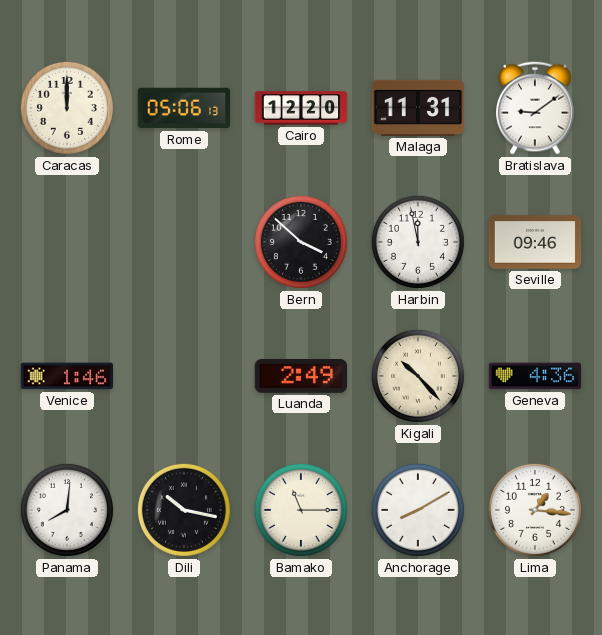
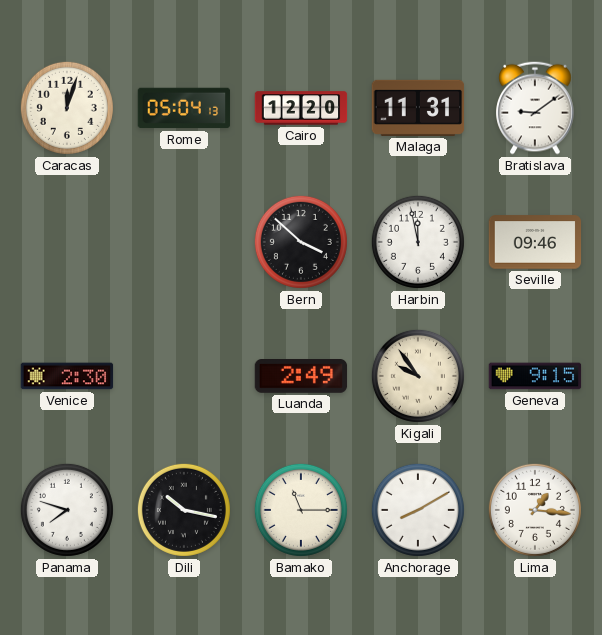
Caracas: 12:00 -> 12:03
Rome: 05:06 -> 05:04
Venice: 1:46 -> 2:30
Kigali: 10:23 -> 9:54
Geneva: 4:36 -> 9:15
Panama: 8:01 -> 7:48
